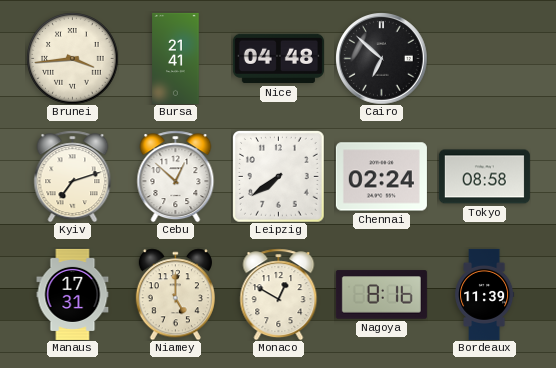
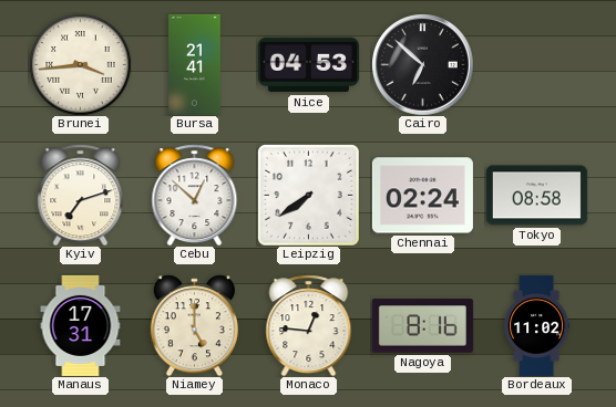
Nice: 04:48 -> 04:53
Monaco: 12:50 -> 12:46
Bordeaux: 11:39 -> 11:02
